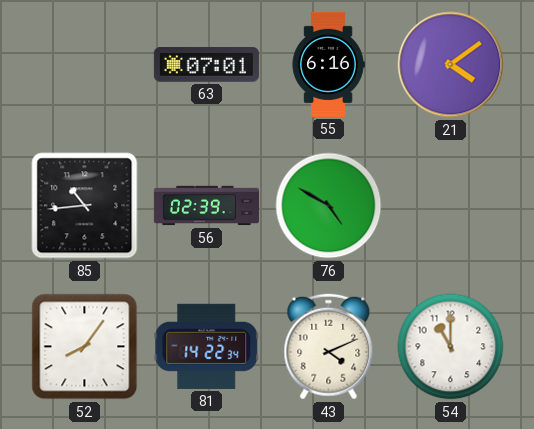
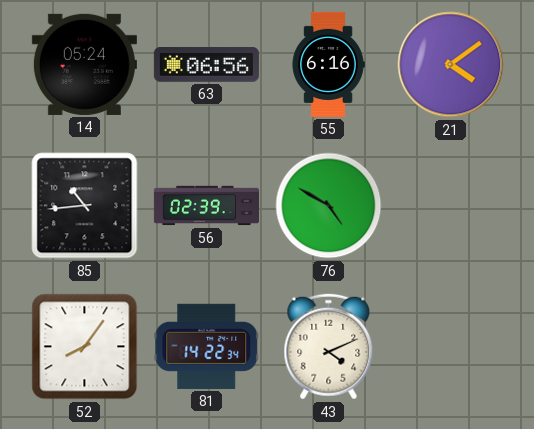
14: none -> 05:24
63: 07:01 -> 06:56
54: 11:00 -> none
